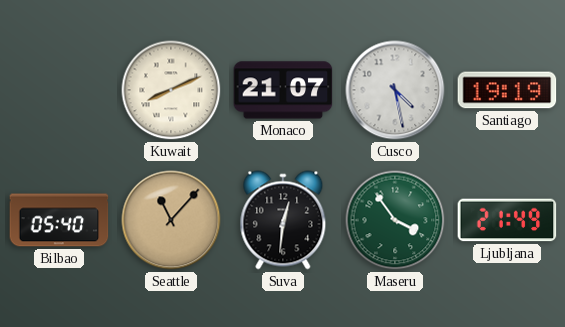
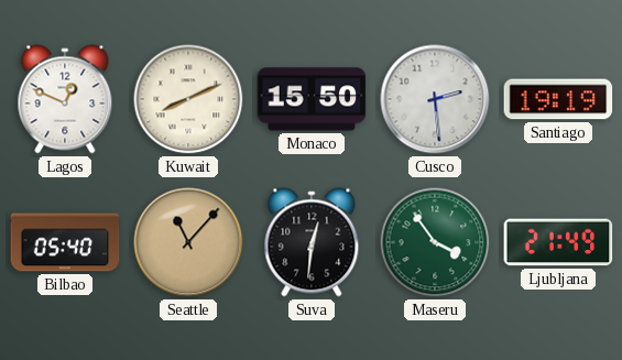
Lagos: none -> 12:49
Monaco: 21:07 -> 15:50
Cusco: 4:28 -> 2:29
